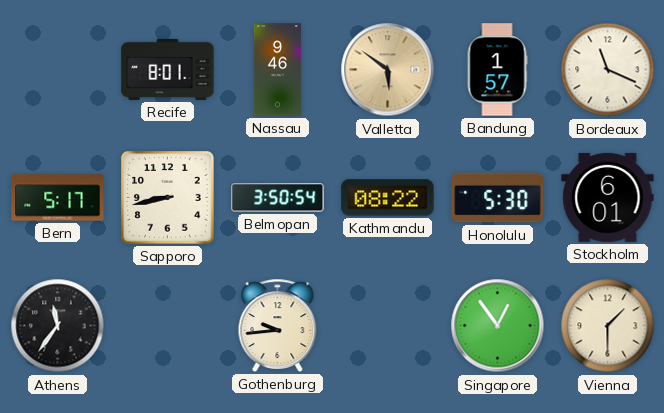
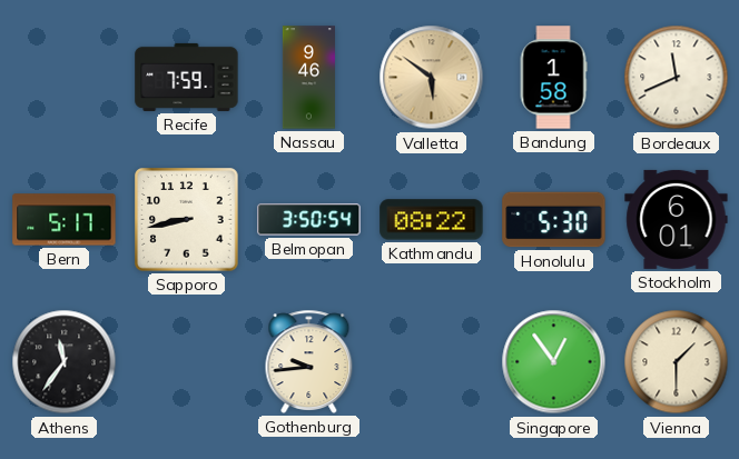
Recife: 8:01 -> 7:59
Bandung: 1:57 -> 1:58
Bordeaux: 11:19 -> 11:41
